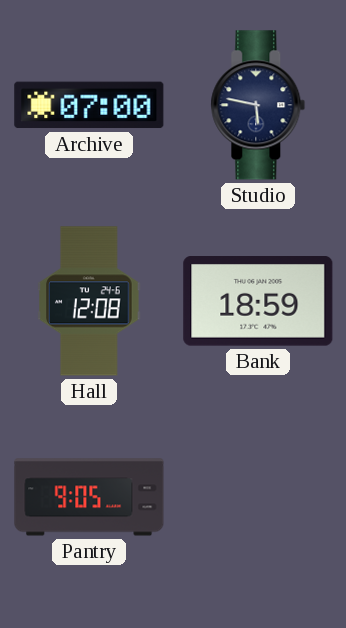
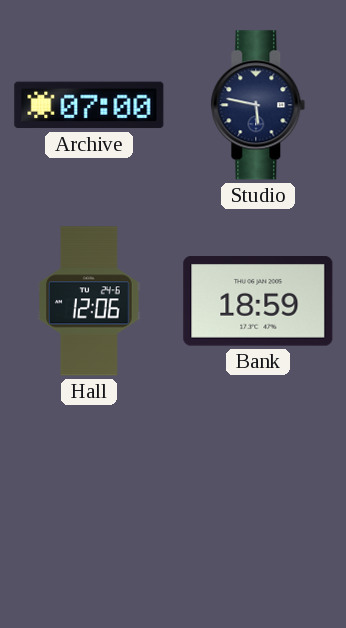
Hall: 12:08 -> 12:06
Pantry: 9:05 -> none
